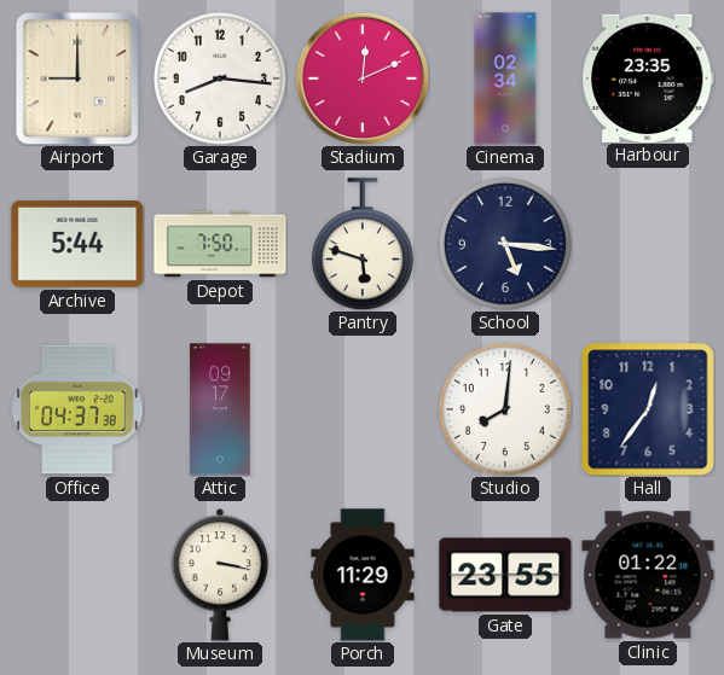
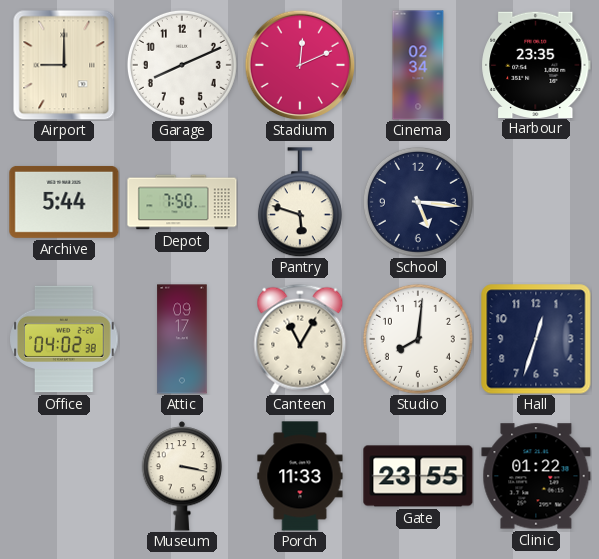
Garage: 8:16 -> 8:11
Office: 04:37 -> 04:02
Canteen: none -> 11:05
Hall: 12:36 -> 12:33
Porch: 11:29 -> 11:33
